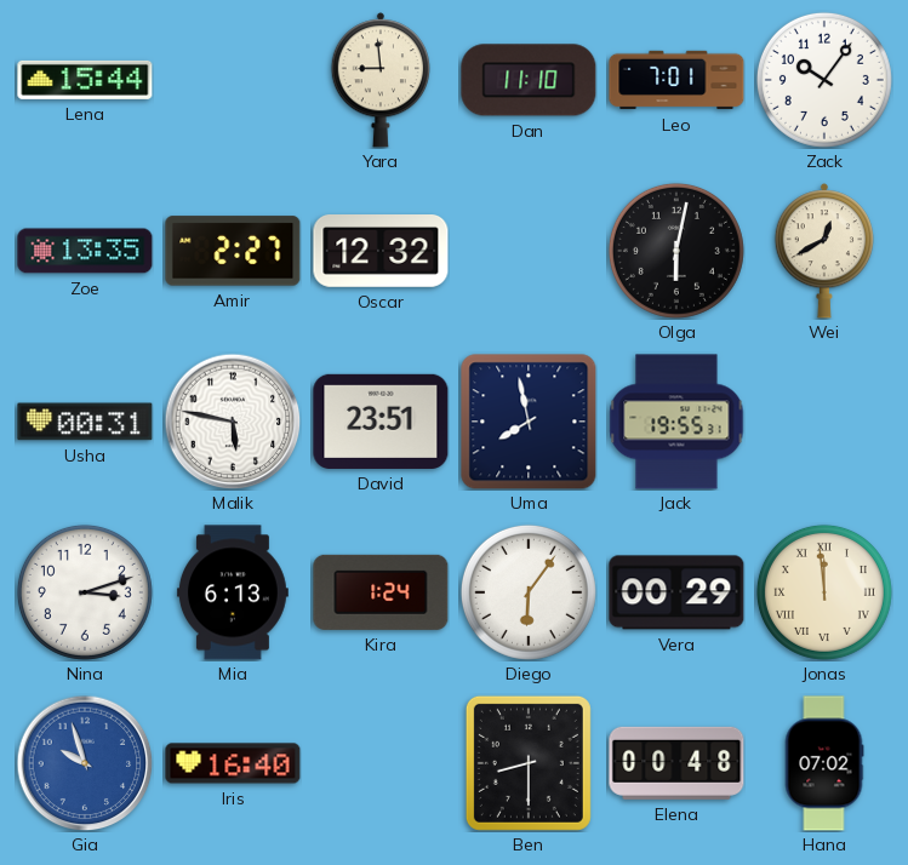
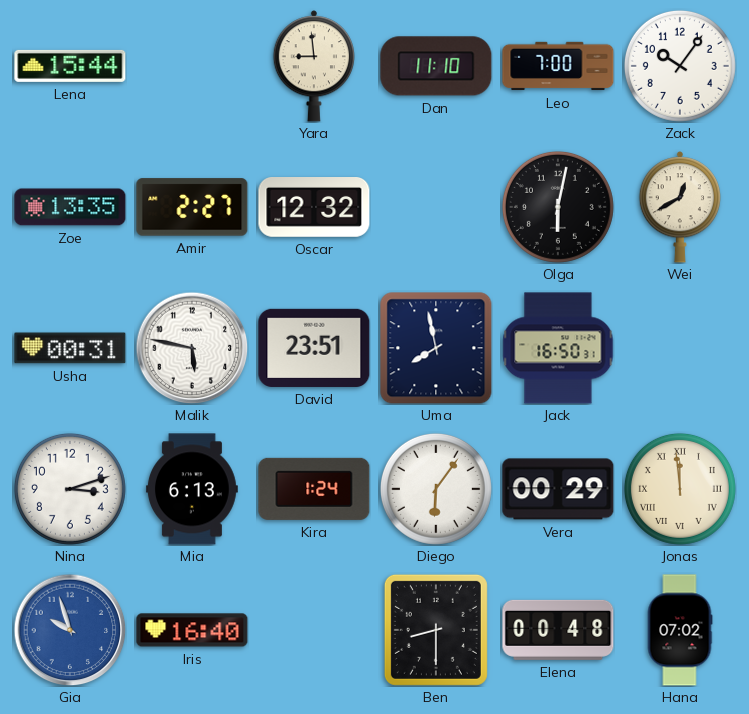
Leo: 7:01 -> 7:00
Jack: 19:55 -> 16:50
